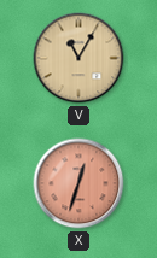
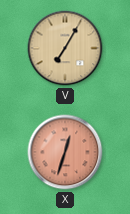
V: 11:05 -> 7:05
